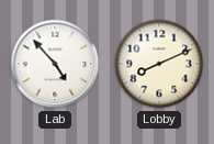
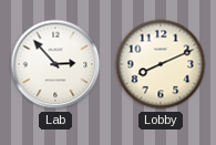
Lab: 4:53 -> 2:53
